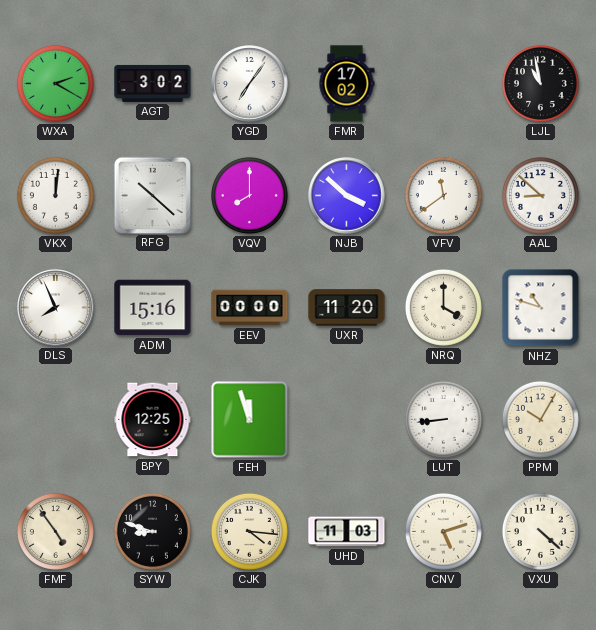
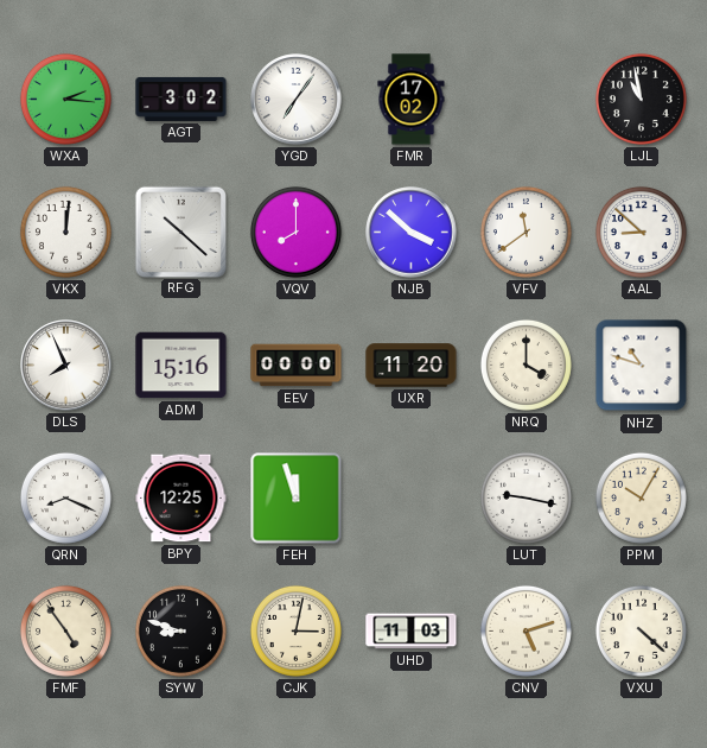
WXA: 2:20 -> 2:16
QRN: none -> 8:19
LUT: 8:44 -> 9:17
CJK: 4:16 -> 3:02
